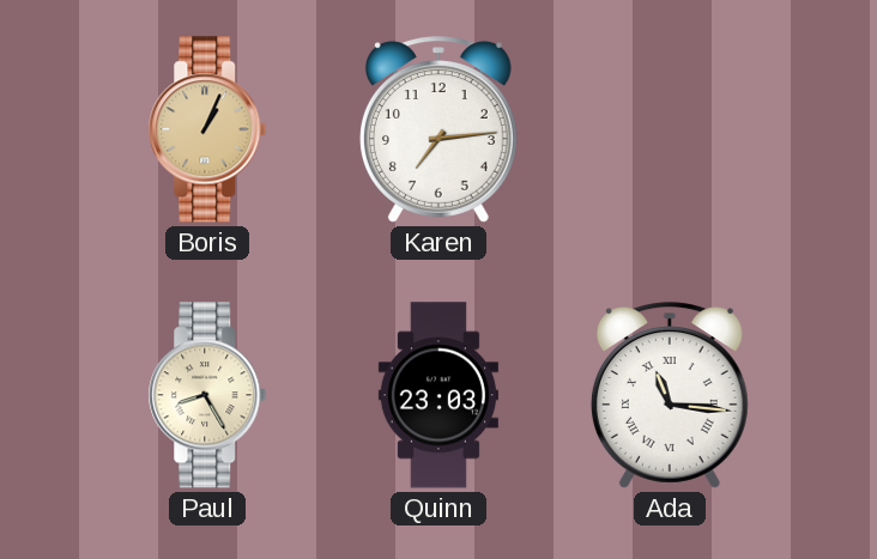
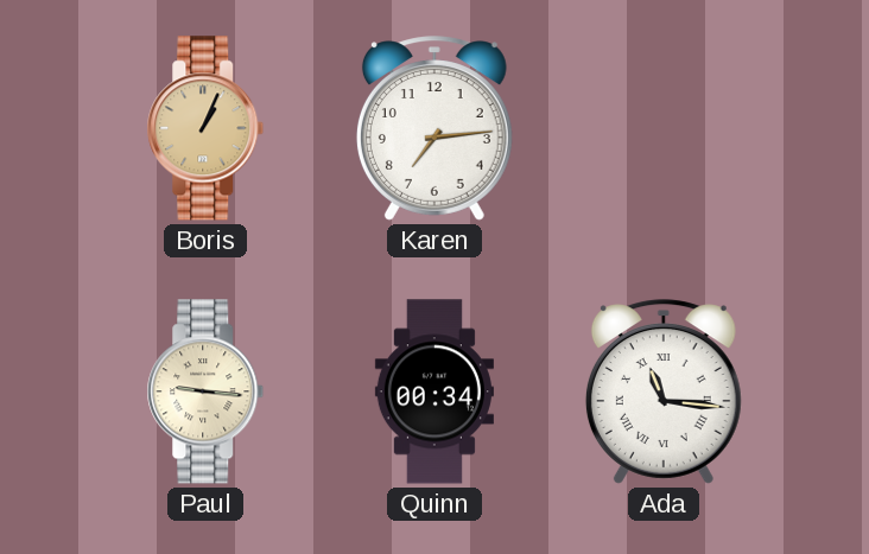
Paul: 8:25 -> 9:16
Quinn: 23:03 -> 00:34
